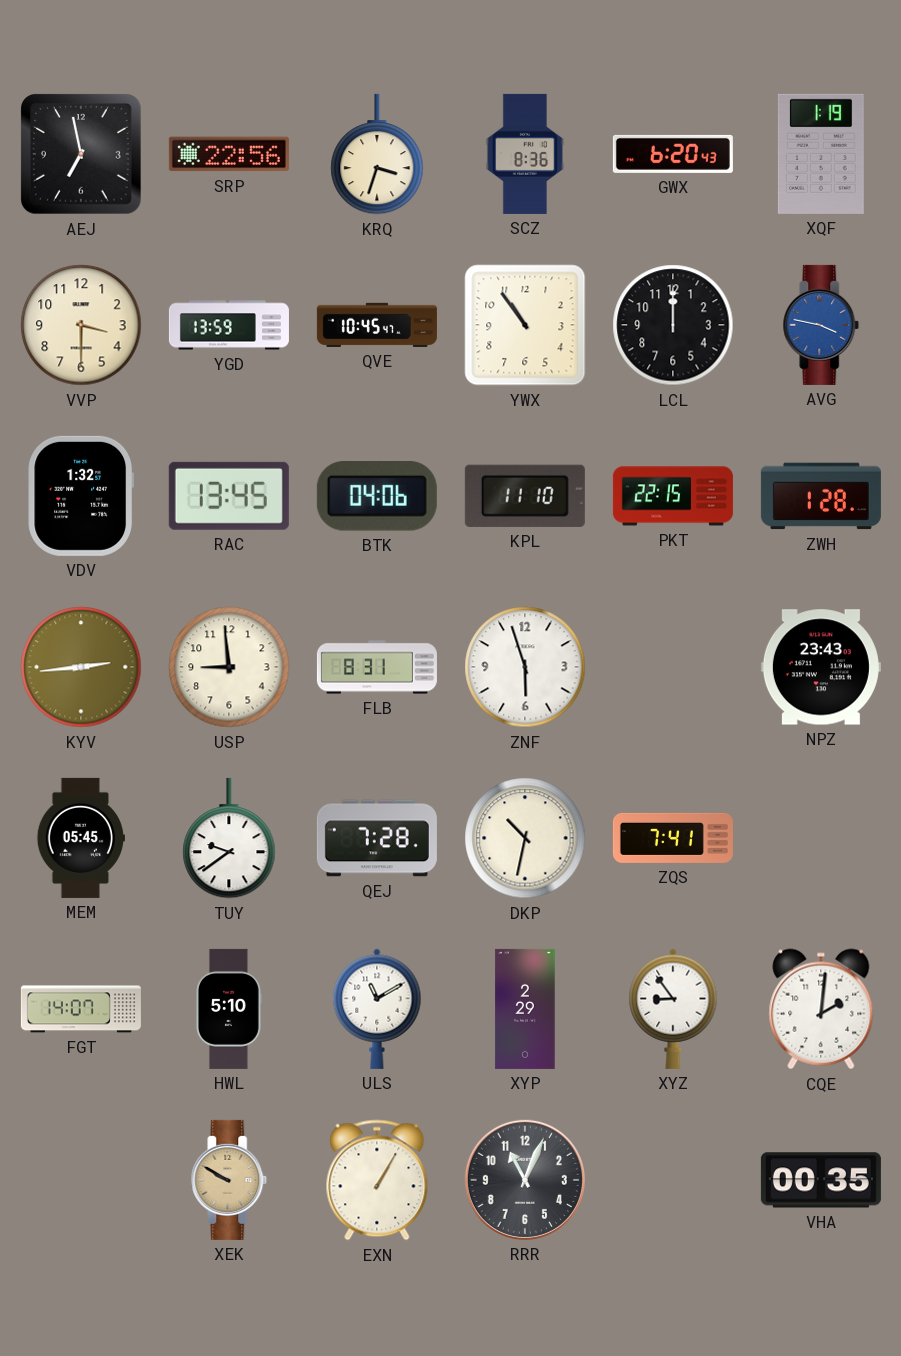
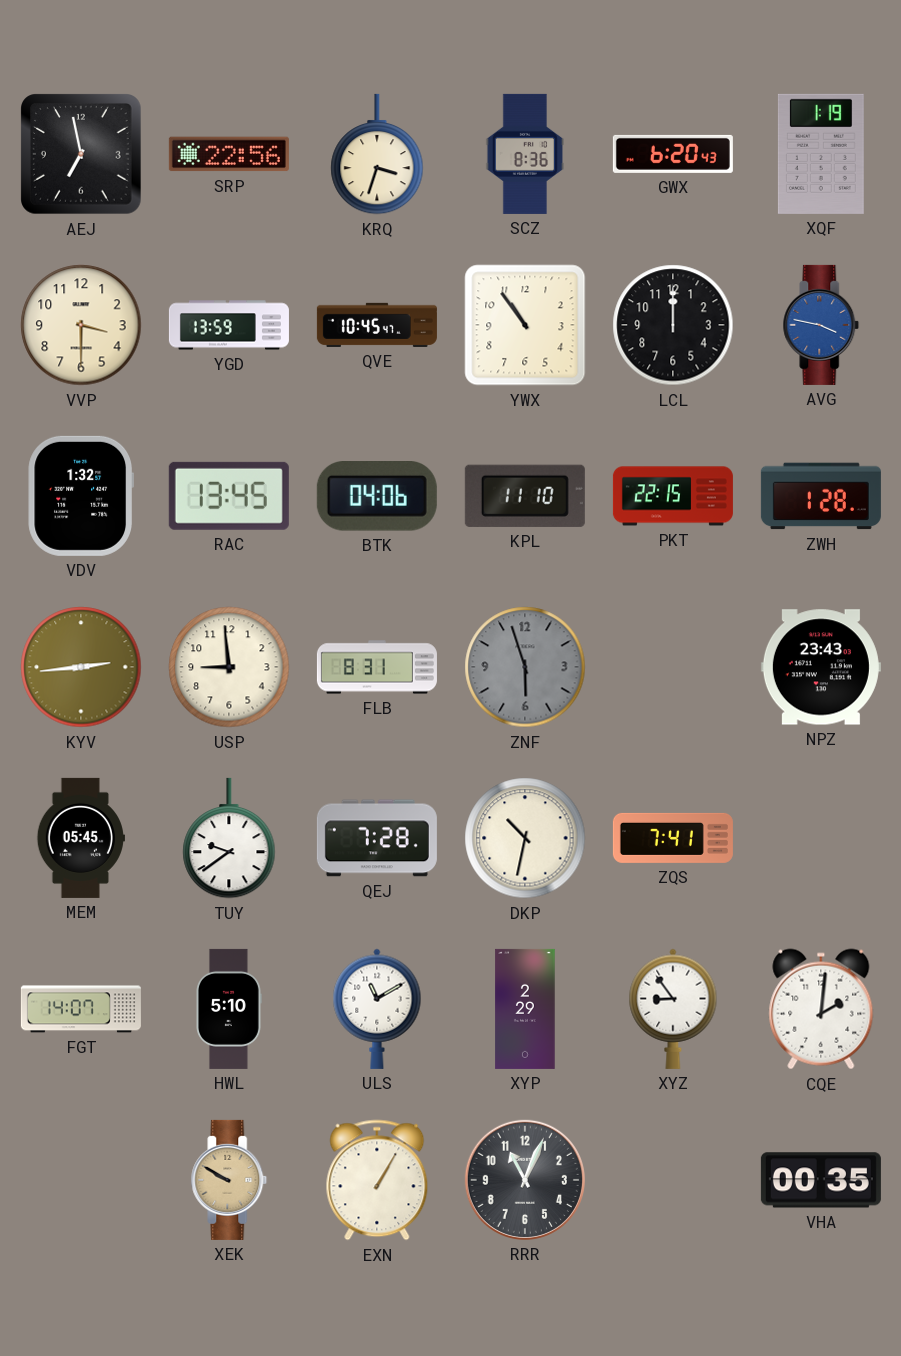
ZNF dial: white -> grey
